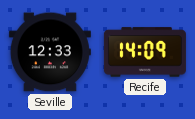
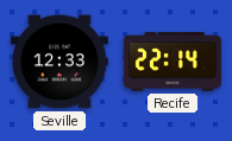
Recife: 14:09 -> 22:14
